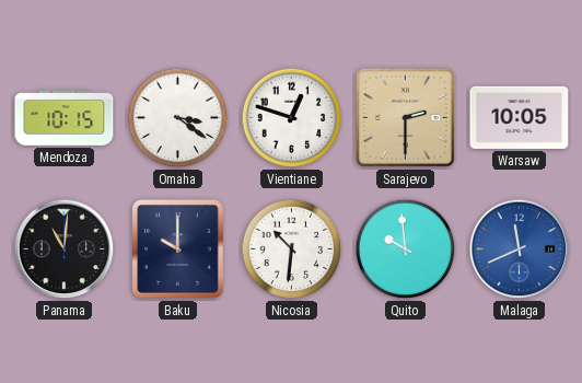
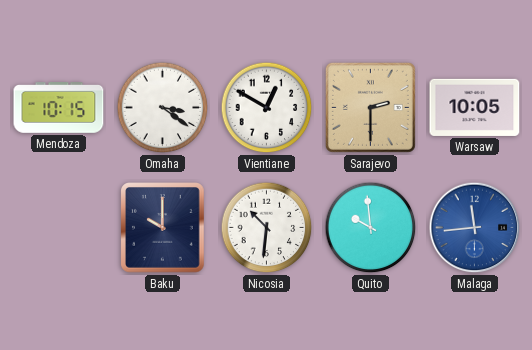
Vientiane: 12:48 -> 12:50
Panama: 11:01 -> none
Malaga: 11:41 -> 11:44
